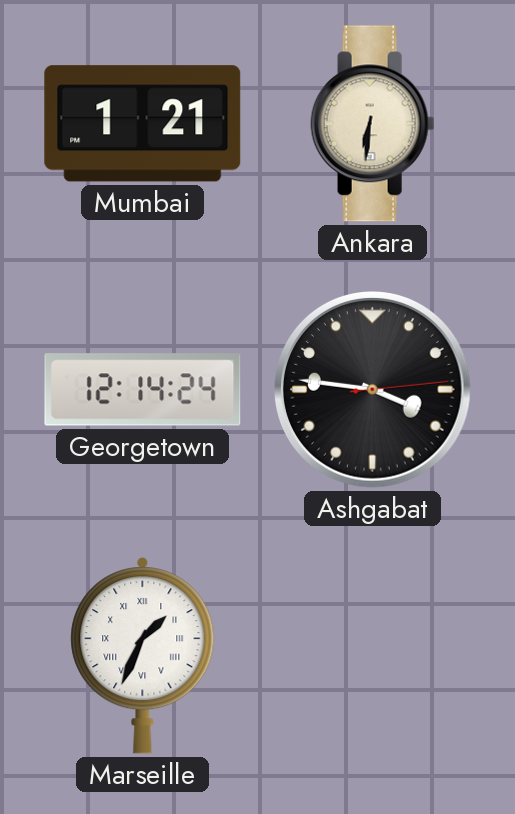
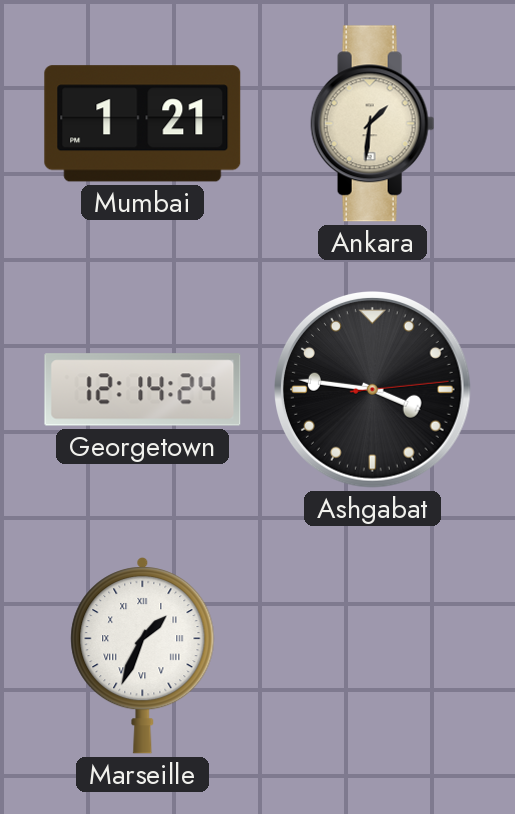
Ankara: 6:31 -> 1:31
